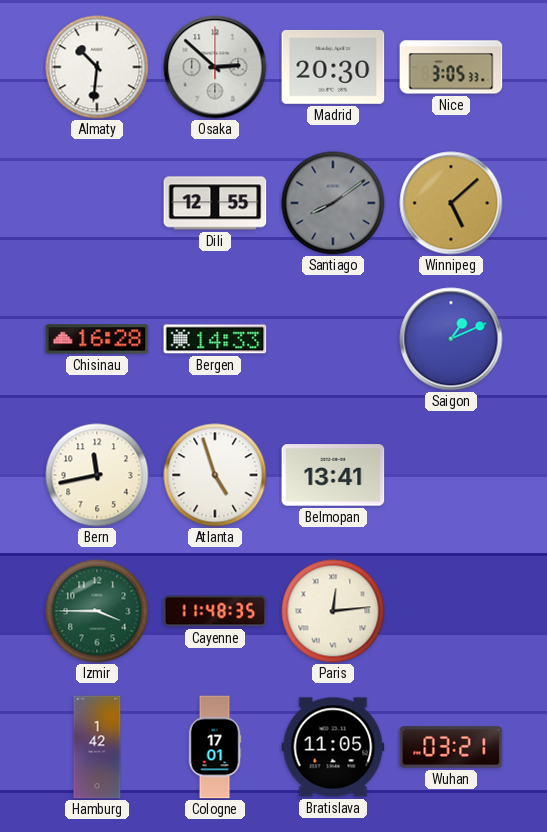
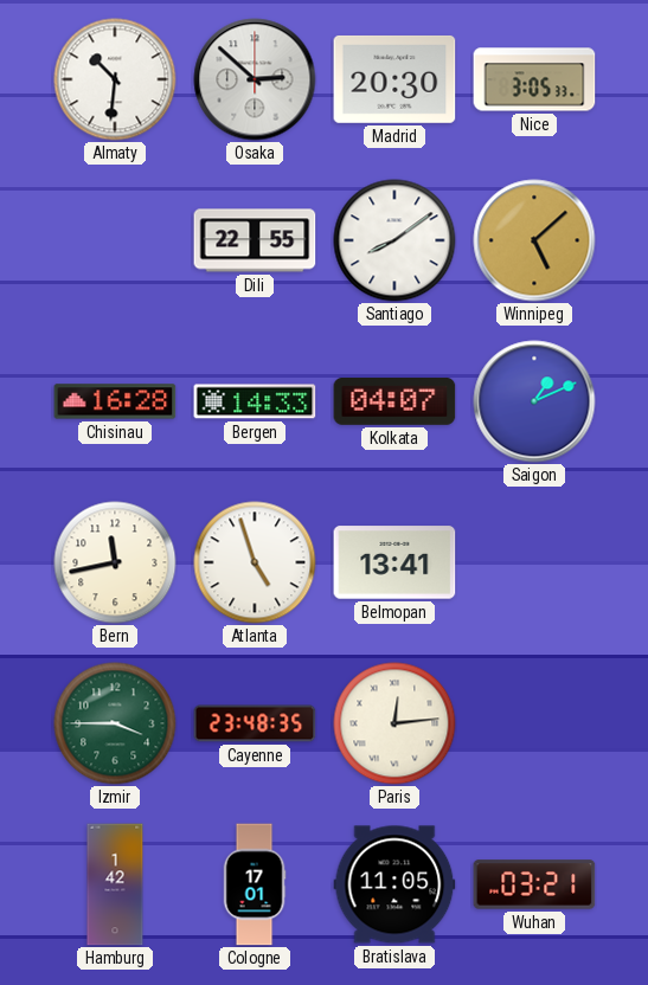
Dili: 12:55 -> 22:55
Santiago dial: grey -> white
Kolkata: none -> 04:07
Cayenne: 11:48 -> 23:48
